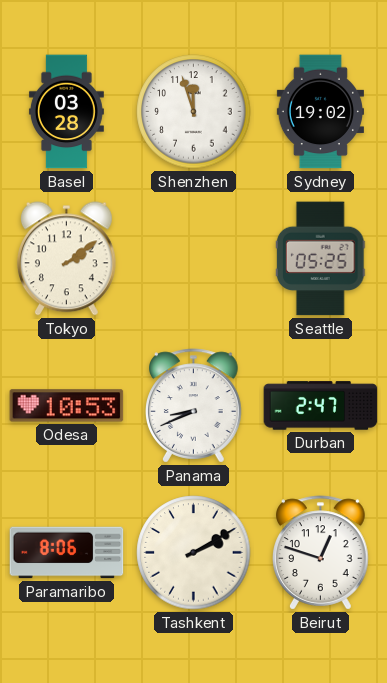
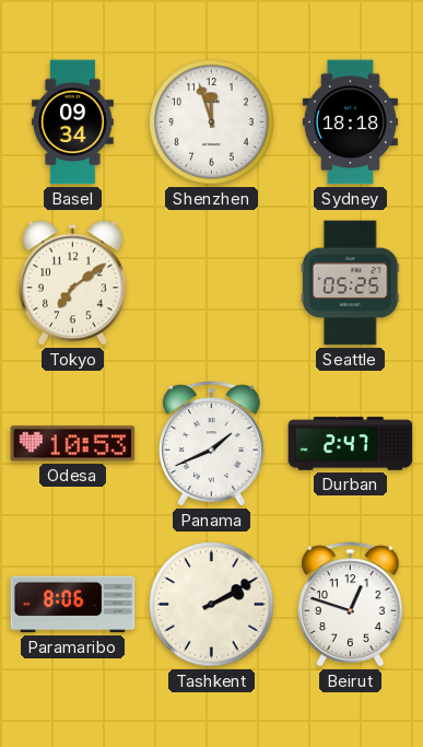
Basel: 03:28 -> 09:34
Sydney: 19:02 -> 18:18
Tokyo: 2:09 -> 7:09
Panama: 8:41 -> 1:41
